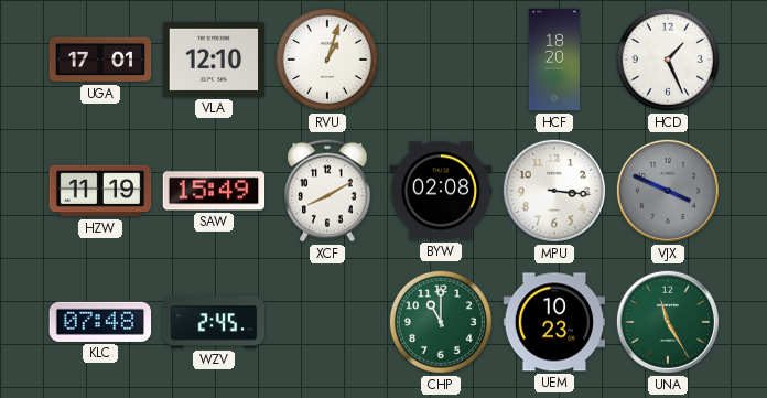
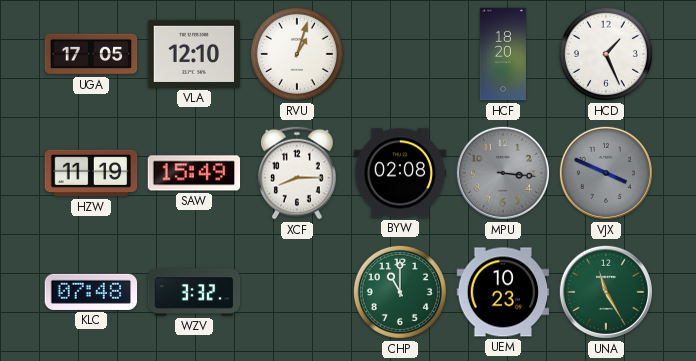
UGA: 17:01 -> 17:05
XCF: 8:10 -> 8:15
MPU dial: white -> grey
WZV: 2:45 -> 3:32
